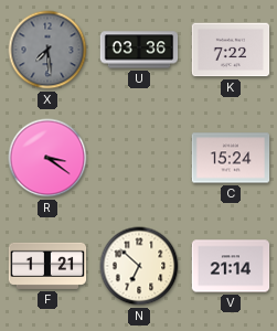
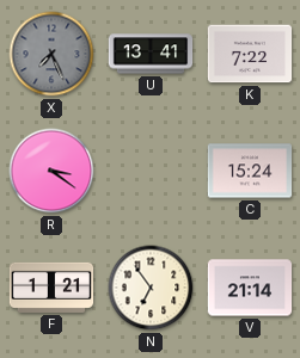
X: 7:29 -> 7:26
U: 03:36 -> 13:41
N: 6:52 -> 6:54
